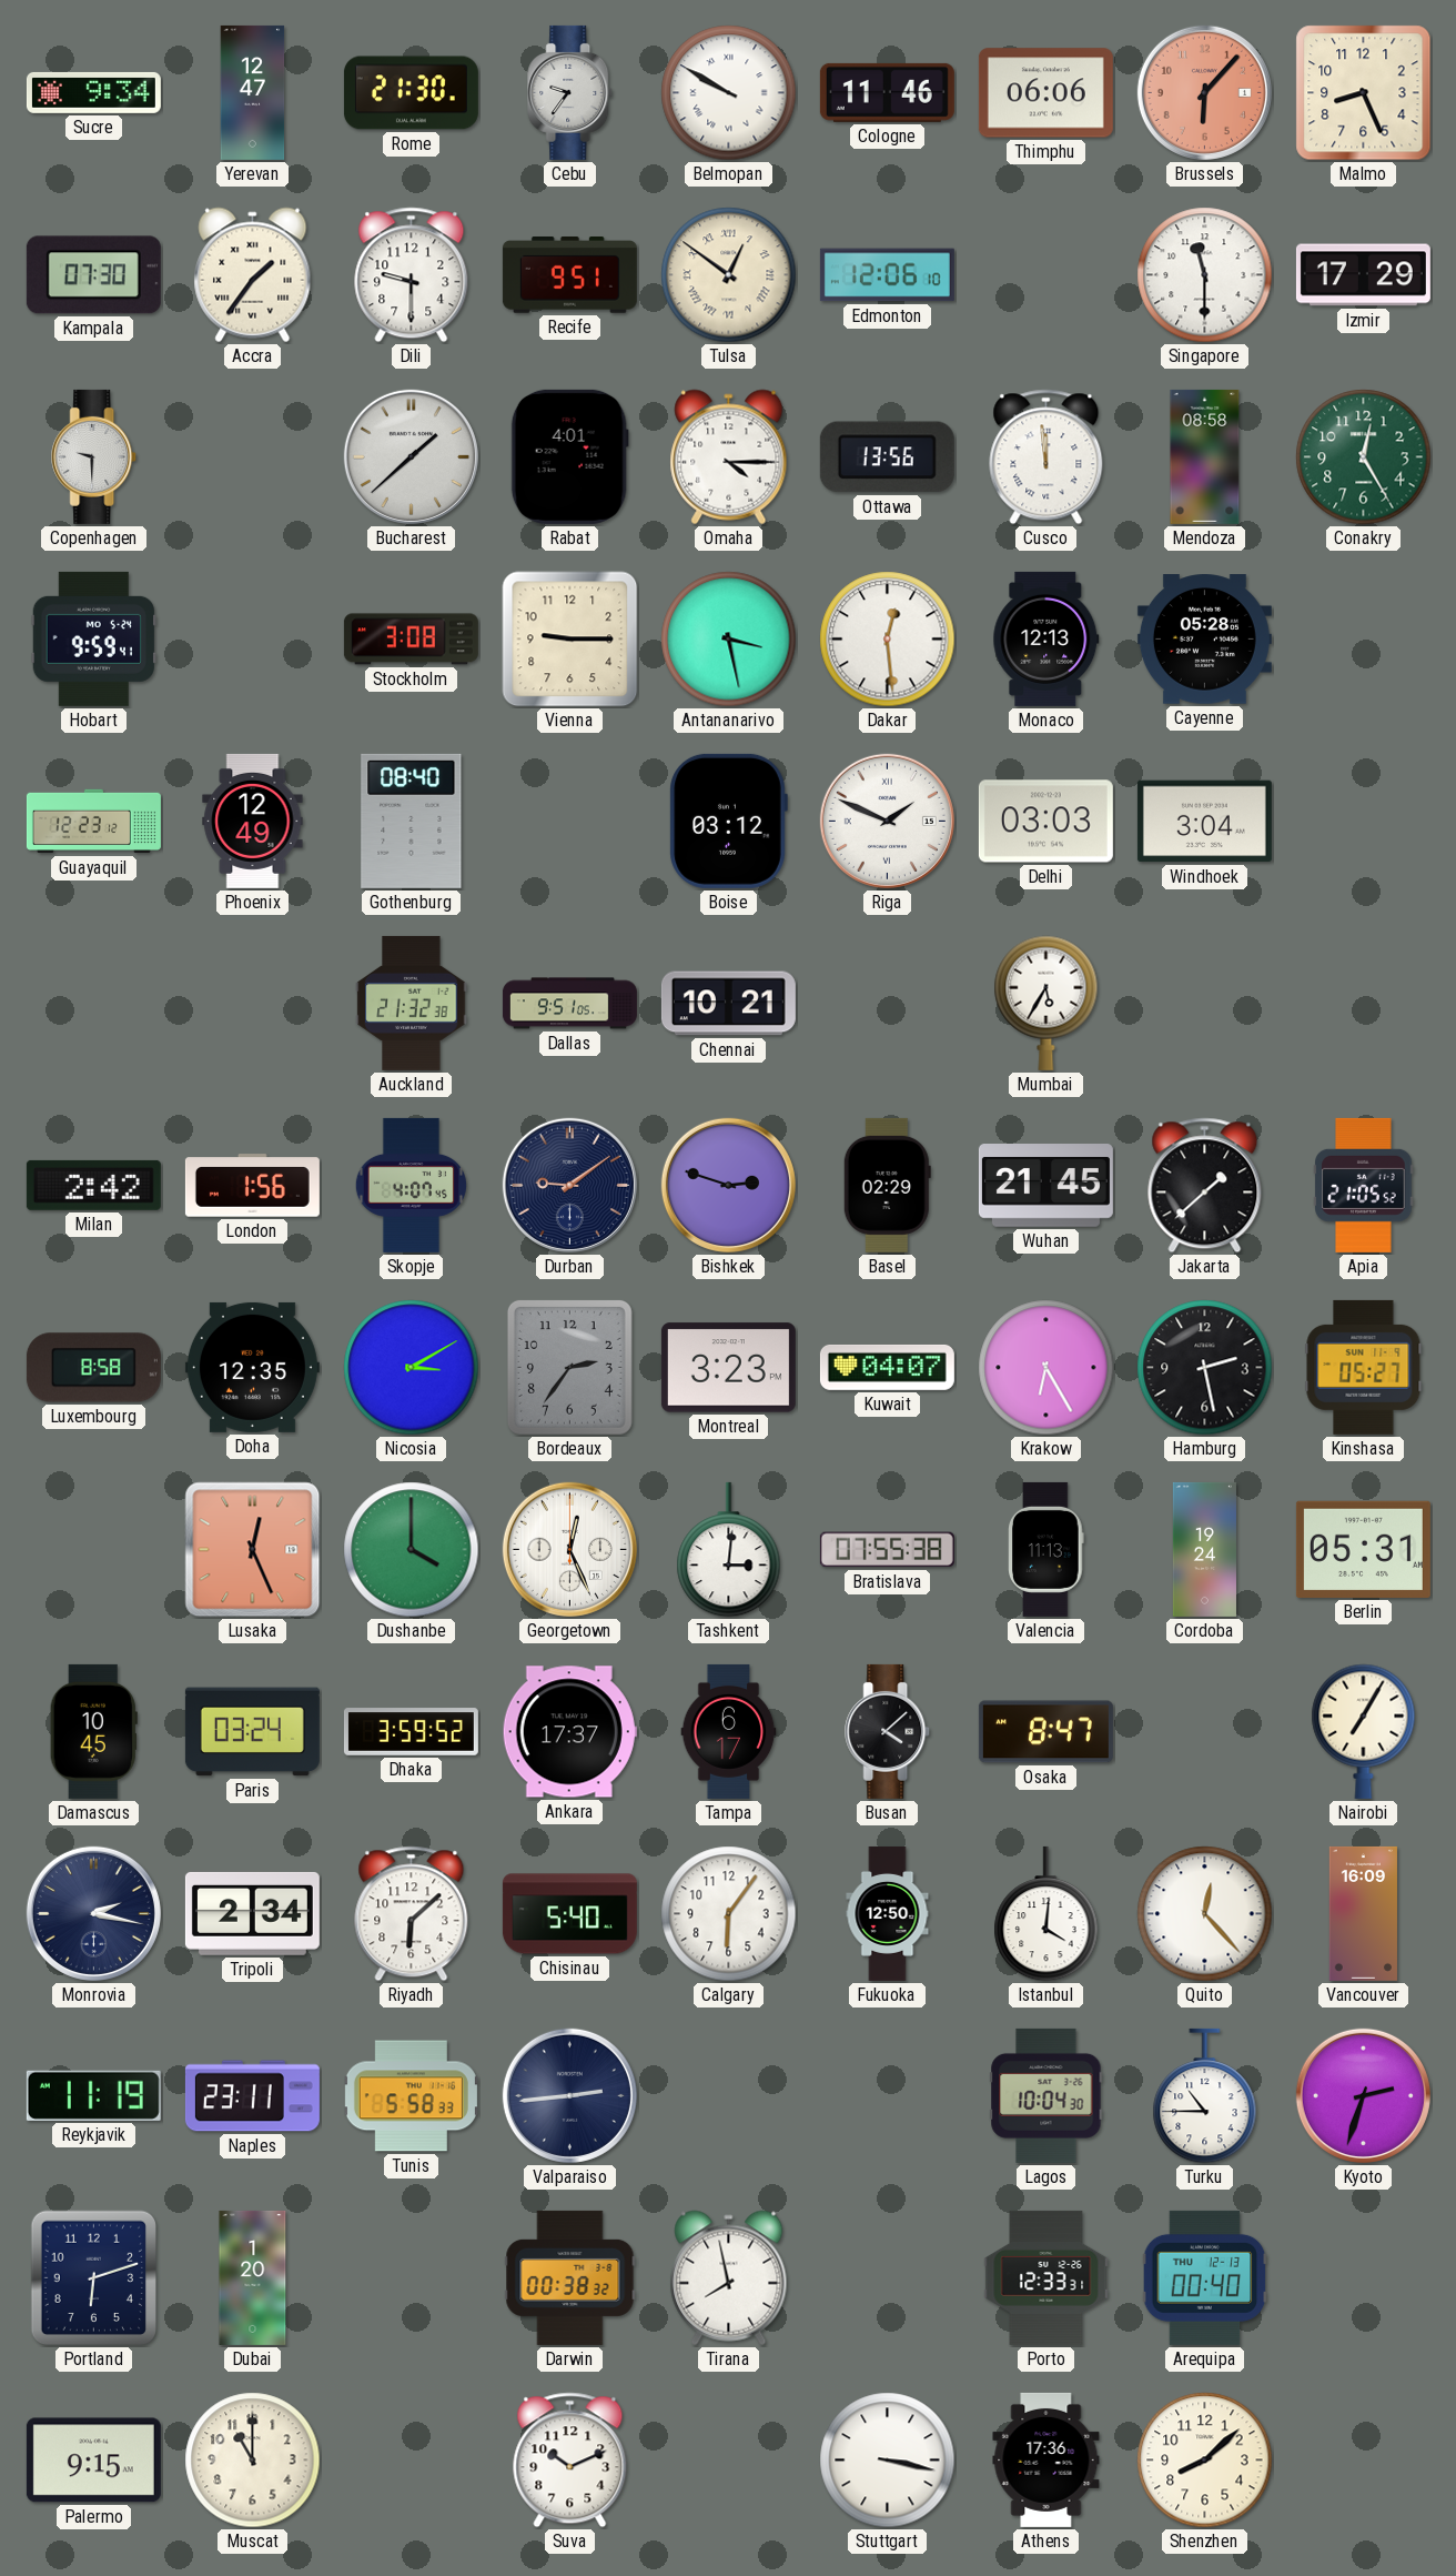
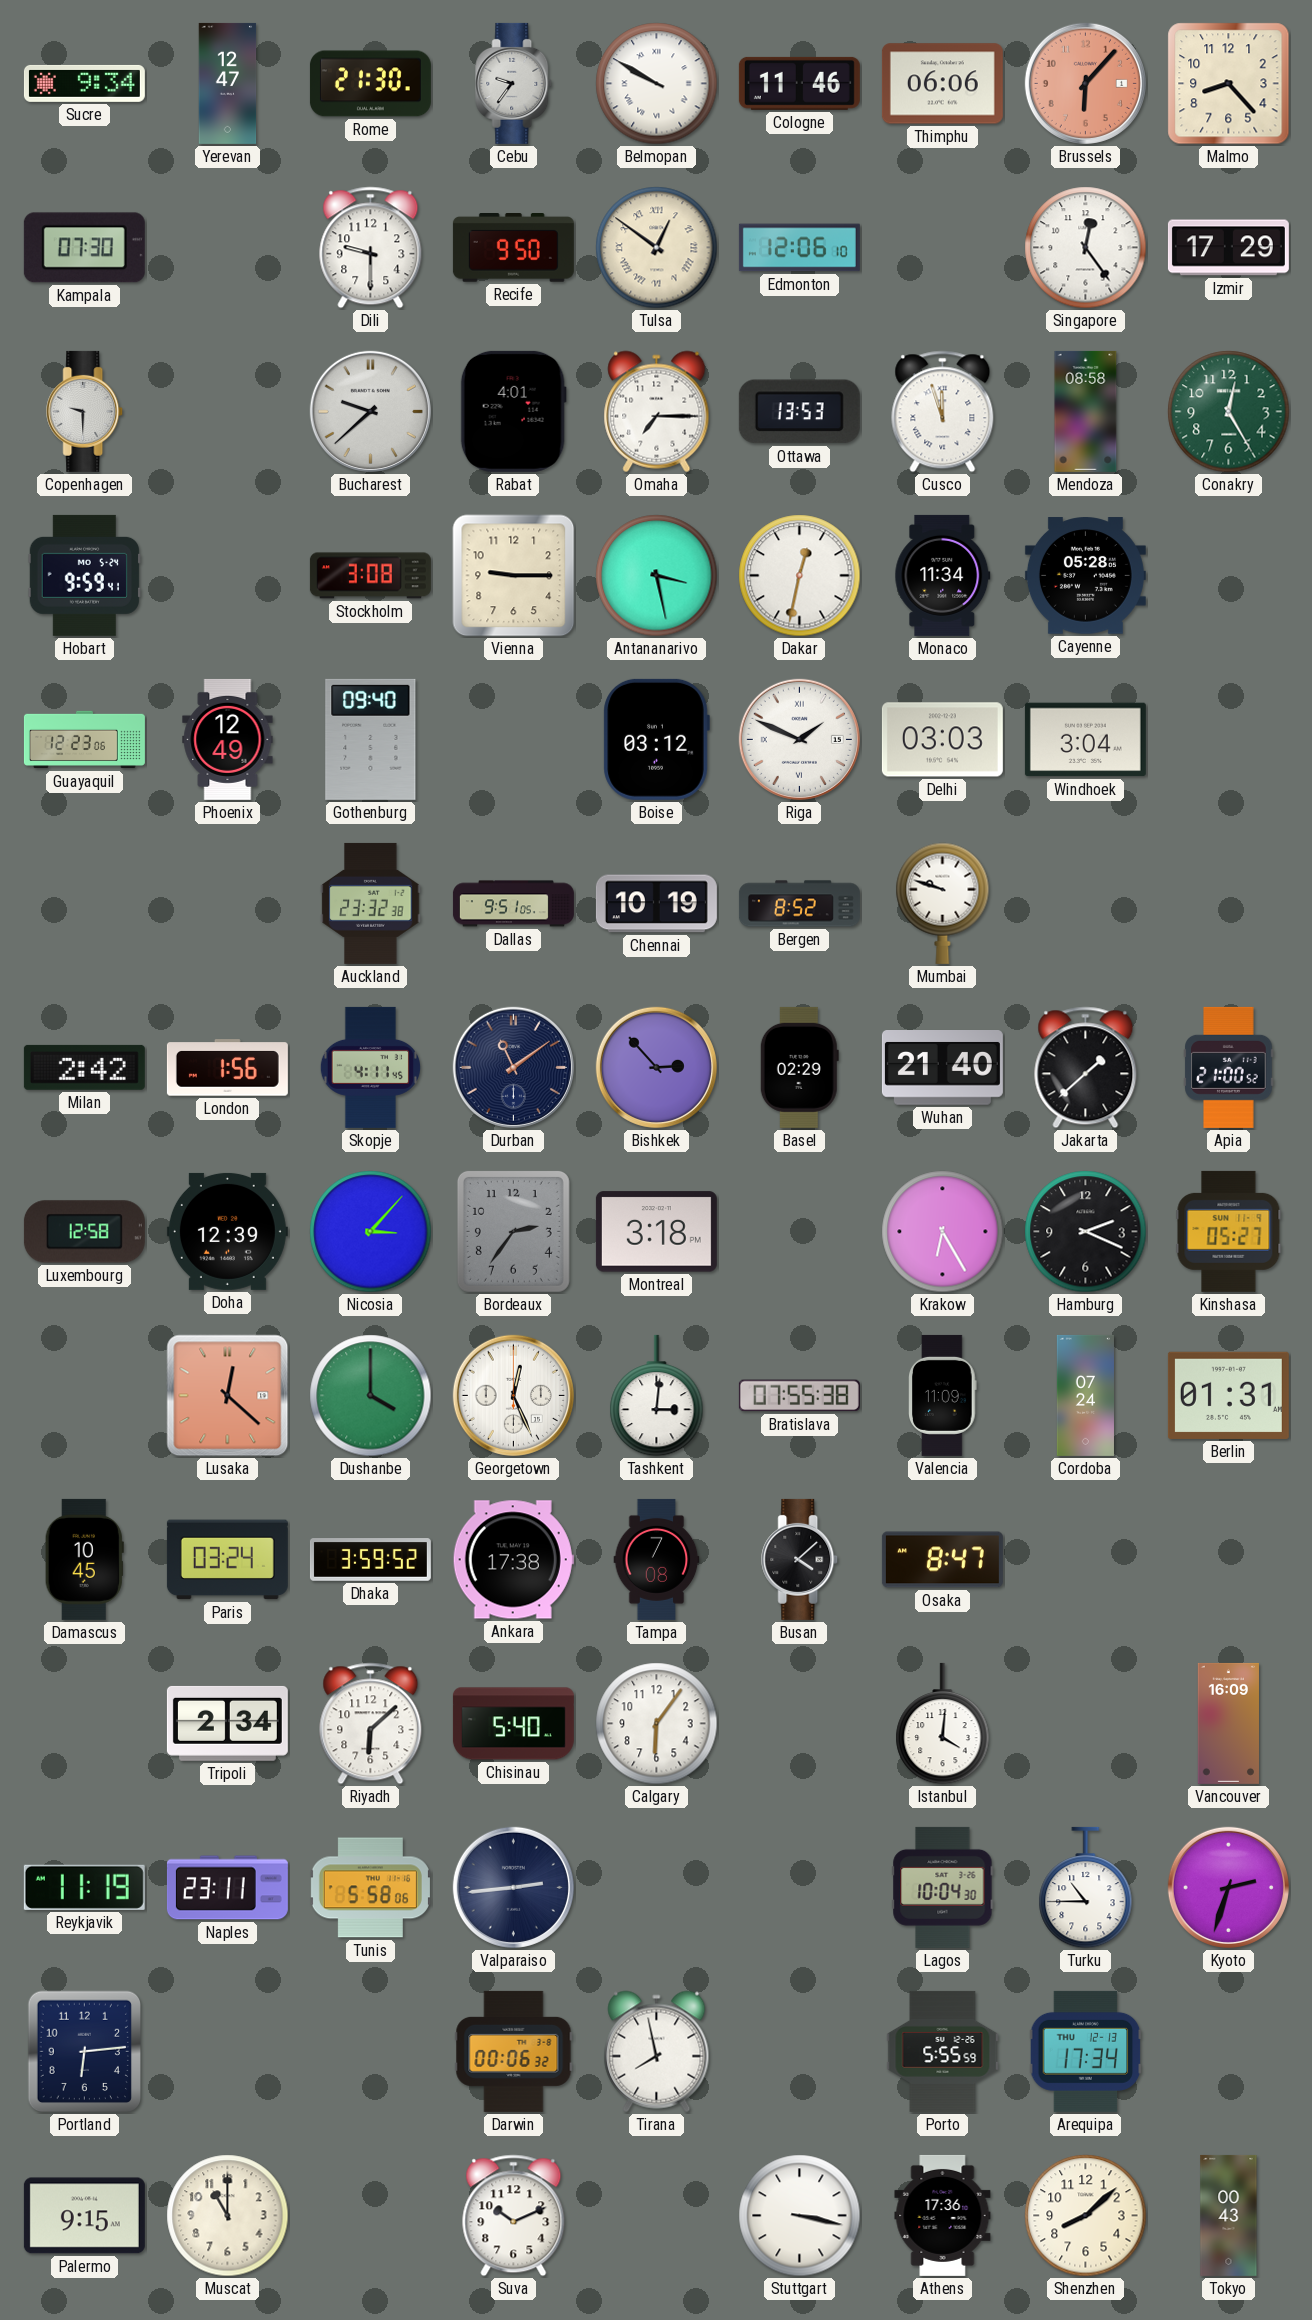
Malmo: 8:26 -> 8:23
Accra: 1:36 -> none
Recife: 9:51 -> 9:50
Singapore: 11:30 -> 12:24
Bucharest: 1:38 -> 9:38
Omaha: 4:15 -> 7:15
Ottawa: 13:56 -> 13:53
Cusco: 11:59 -> 11:57
Dakar: 12:29 -> 12:32
Monaco: 12:13 -> 11:34
Guayaquil: 12:23:12 -> 12:23:06
Gothenburg: 08:40 -> 09:40
Auckland: 21:32 -> 23:32
Chennai: 10:21 -> 10:19
Bergen: none -> 8:52
Mumbai: 5:35 -> 9:48
Skopje: 4:07 -> 4:11
Durban: 9:09 -> 11:09
Bishkek: 2:48 -> 2:53
Wuhan: 21:45 -> 21:40
Apia: 21:05 -> 21:00
Luxembourg: 8:58 -> 12:58
Doha: 12:35 -> 12:39
Nicosia: 3:10 -> 3:07
Montreal: 3:23 -> 3:18
Kuwait: 04:07 -> none
Hamburg: 2:28 -> 2:19
Lusaka: 12:26 -> 12:22
Valencia: 11:13 -> 11:09
Cordoba: 19:24 -> 07:24
Berlin: 05:31 -> 01:31
Ankara: 17:37 -> 17:38
Tampa: 6:17 -> 7:08
Nairobi: 7:05 -> none
Monrovia: 2:17 -> none
Fukuoka: 12:50 -> none
Quito: 12:23 -> none
Tunis: 5:58:33 -> 5:58:06
Portland: 6:12 -> 6:14
Dubai: 1:20 -> none
Darwin: 00:38 -> 00:06
Porto: 12:33 -> 5:55
Arequipa: 00:40 -> 17:34
Tokyo: none -> 00:43
